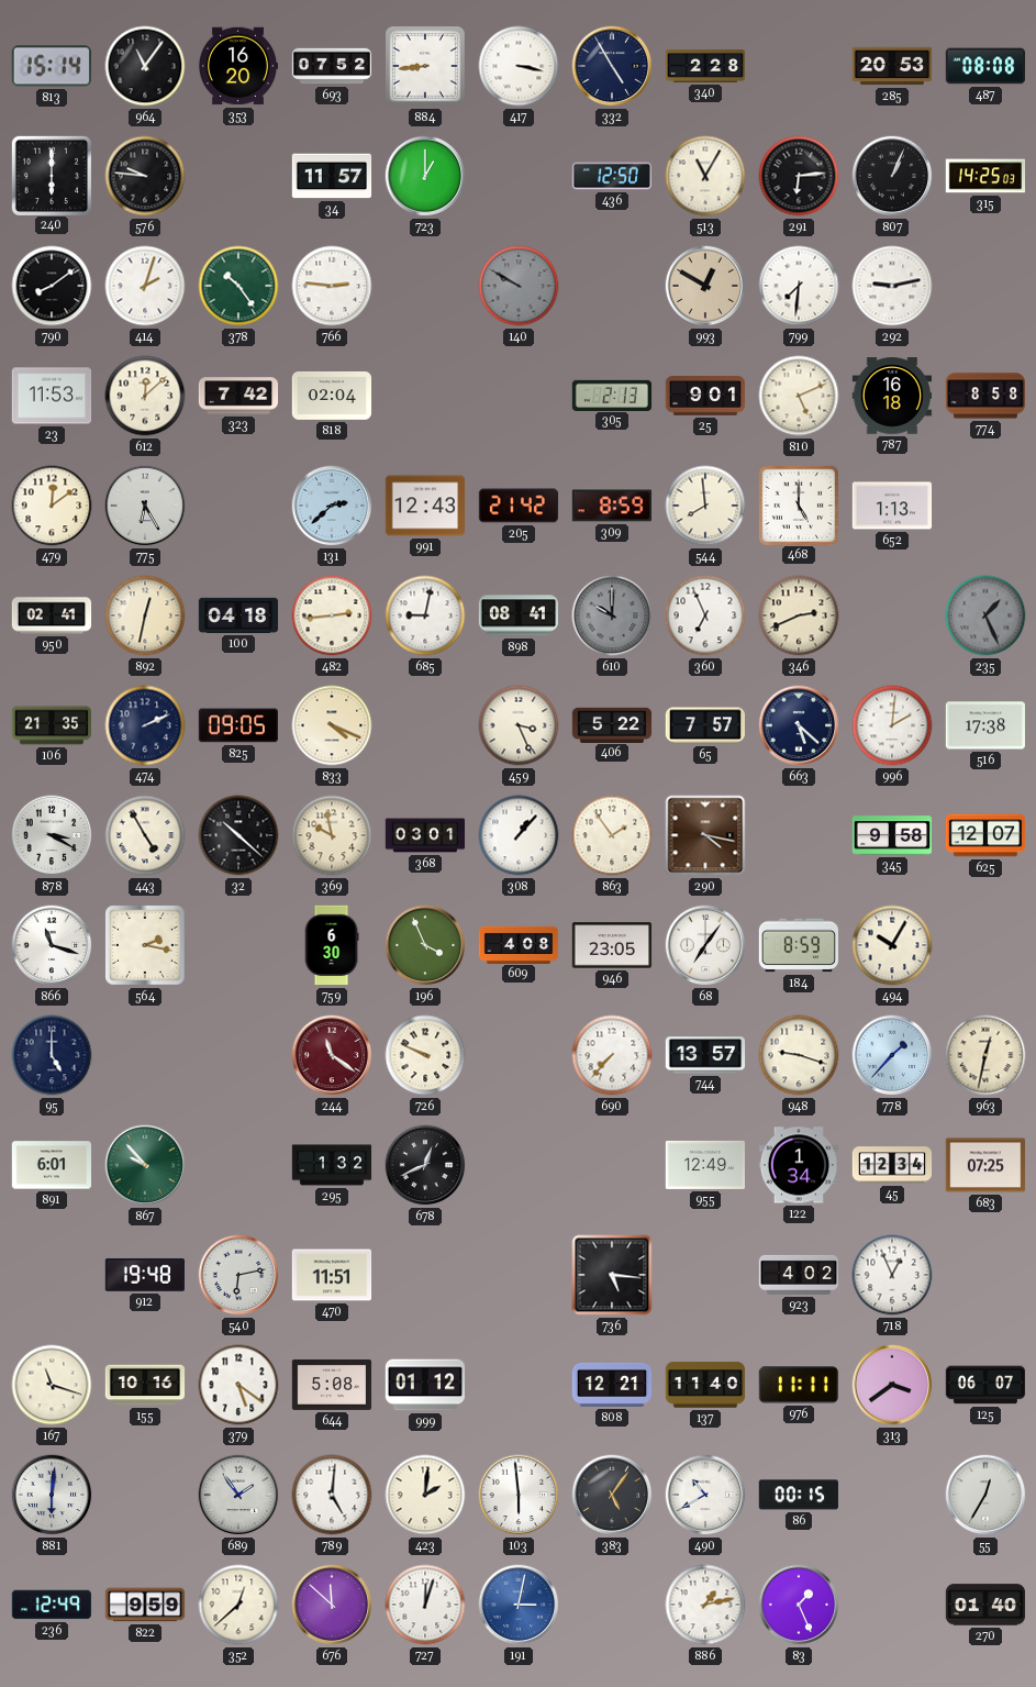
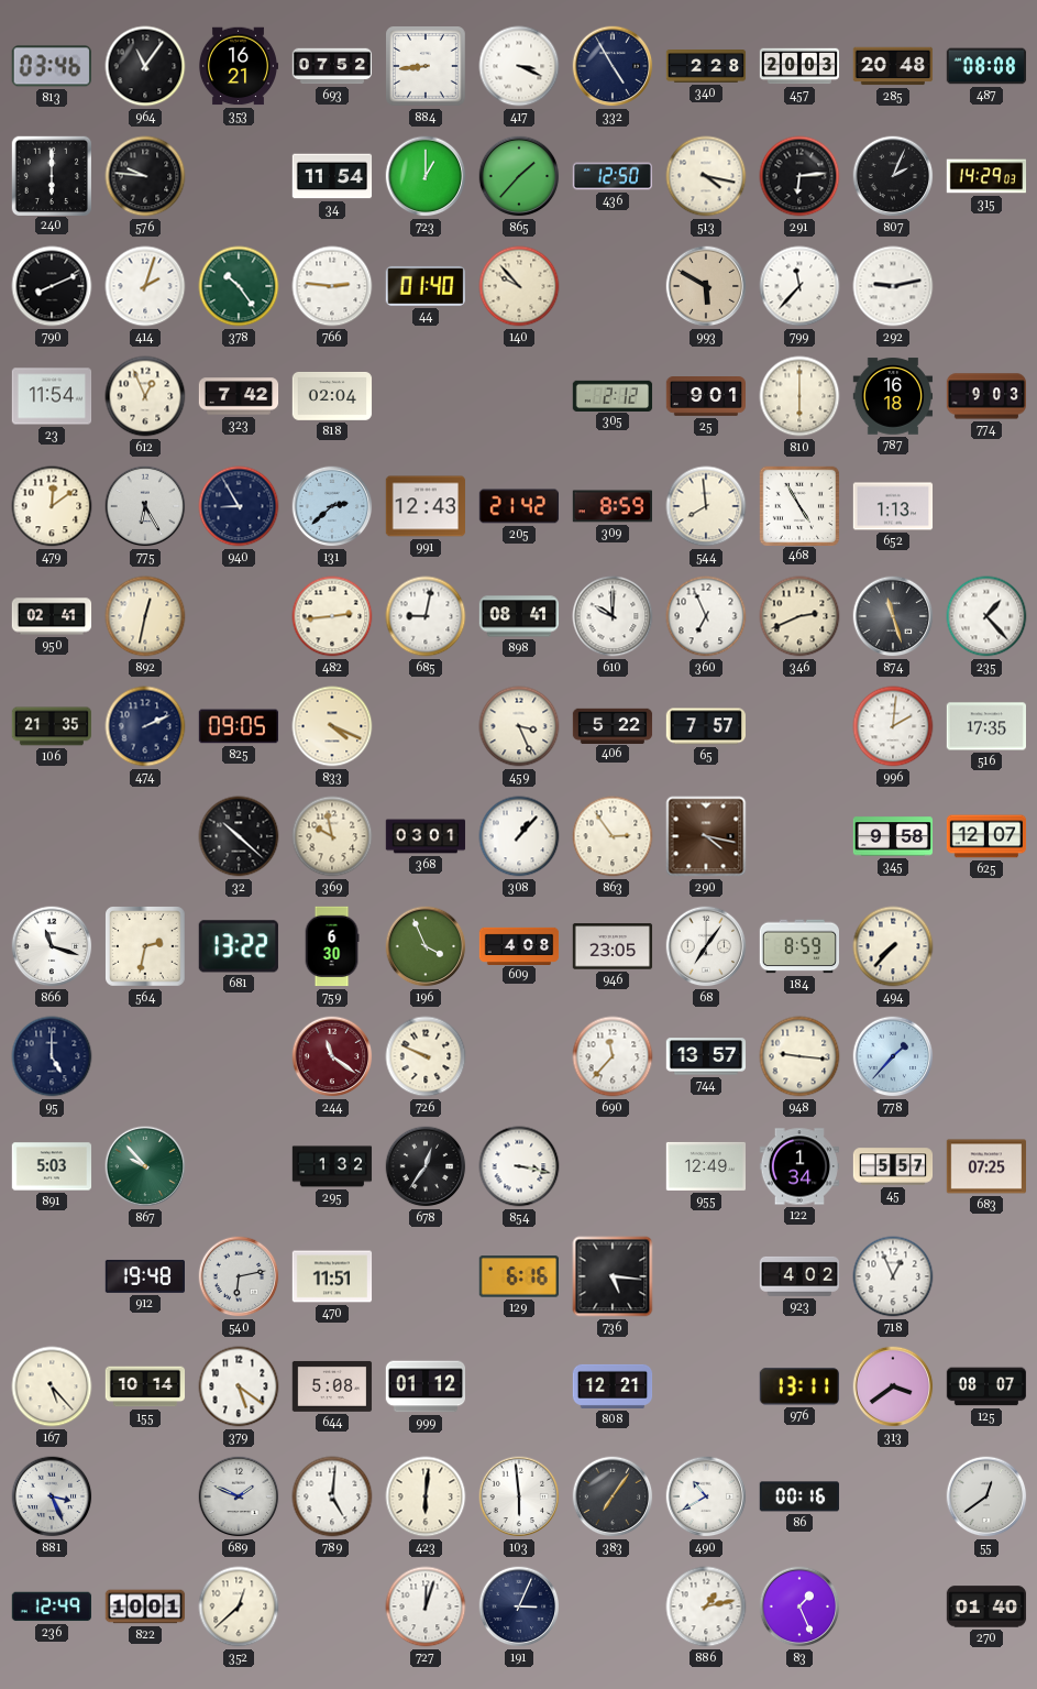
813: 15:14 -> 03:46
353: 16:20 -> 16:21
417: 3:17 -> 3:19
457: none -> 20:03
285: 20:53 -> 20:48
34: 11:57 -> 11:54
865: none -> 1:37
513: 11:05 -> 4:17
807: 1:04 -> 2:04
315: 14:25 -> 14:29
790: 8:09 -> 8:11
44: none -> 01:40
140: 9:50 -> 9:53
140 dial: grey -> cream
993: 12:50 -> 5:50
799: 7:31 -> 11:37
23: 11:53 -> 11:54
612: 12:08 -> 12:56
305: 2:13 -> 2:12
810: 5:11 -> 6:00
774: 8:58 -> 9:03
940: none -> 8:55
468: 5:00 -> 4:55
100: 04:18 -> none
610 dial: grey -> white
874: none -> 11:27
235: 1:26 -> 1:23
235 dial: grey -> white
663: 5:22 -> none
516: 17:38 -> 17:35
878: 3:20 -> none
443: 4:55 -> none
863: 1:54 -> 2:54
564: 2:17 -> 2:32
681: none -> 13:22
494: 10:05 -> 7:37
690: 7:37 -> 11:37
948: 9:18 -> 9:16
963: 12:32 -> none
891: 6:01 -> 5:03
678: 12:41 -> 12:36
854: none -> 3:17
45: 12:34 -> 5:57
129: none -> 6:16
167: 11:18 -> 5:23
155: 10:16 -> 10:14
137: 11:40 -> none
976: 11:11 -> 13:11
125: 06:07 -> 08:07
881: 6:01 -> 3:26
689: 1:54 -> 1:49
423: 2:01 -> 6:01
383: 5:06 -> 7:06
86: 00:15 -> 00:16
55: 12:35 -> 12:39
822: 9:59 -> 10:01
676: 11:52 -> none
191: 3:02 -> 3:04
191 dial: blue -> navy
